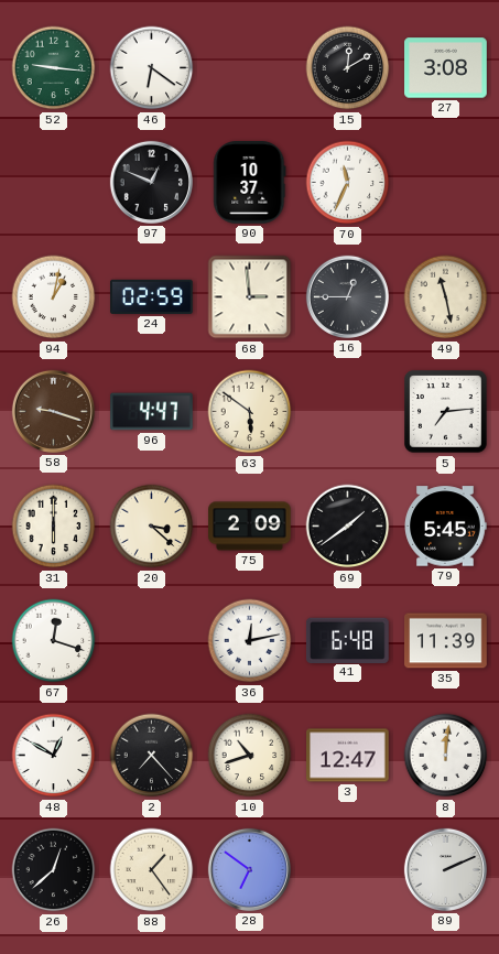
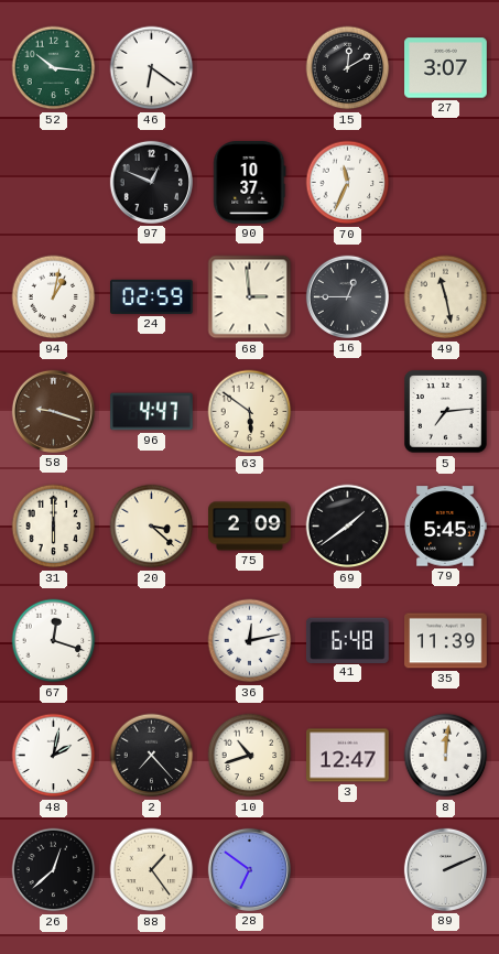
52: 9:16 -> 10:16
27: 3:08 -> 3:07
48: 12:50 -> 2:02
